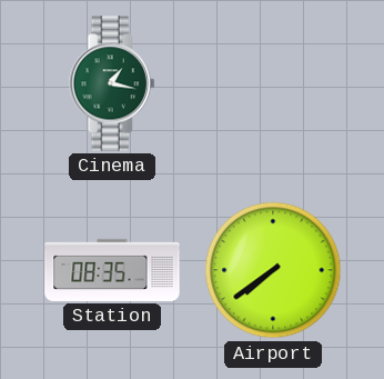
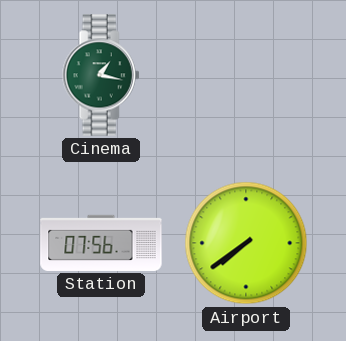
Station: 08:35 -> 07:56
